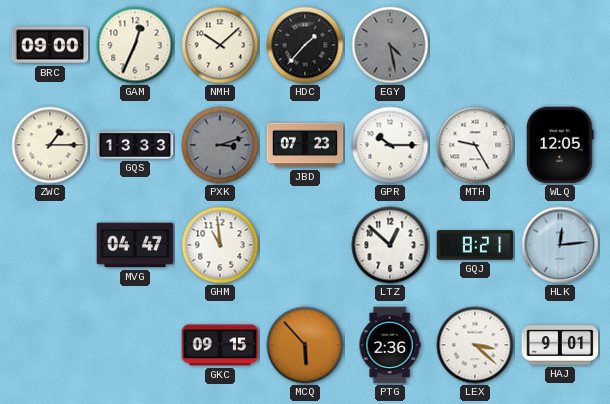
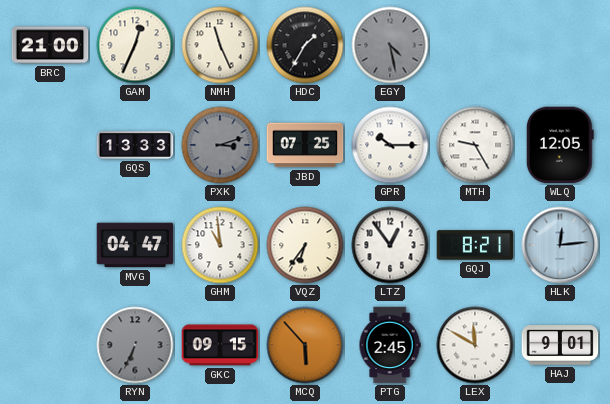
BRC: 09:00 -> 21:00
NMH: 10:08 -> 11:26
HDC: 1:37 -> 1:35
ZWC: 1:15 -> none
JBD: 07:23 -> 07:25
VQZ: none -> 6:36
LTZ: 12:52 -> 12:54
RYN: none -> 6:34
PTG: 2:36 -> 2:45
LEX: 3:22 -> 11:50
